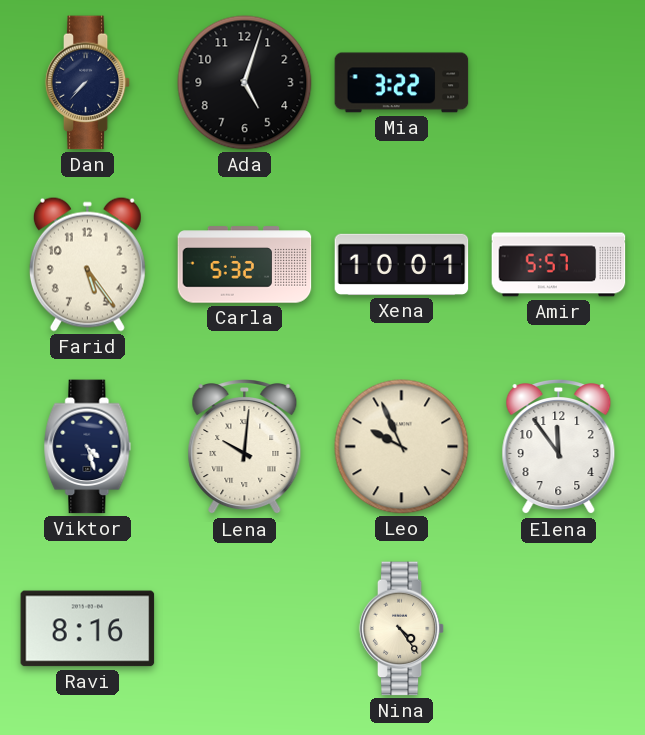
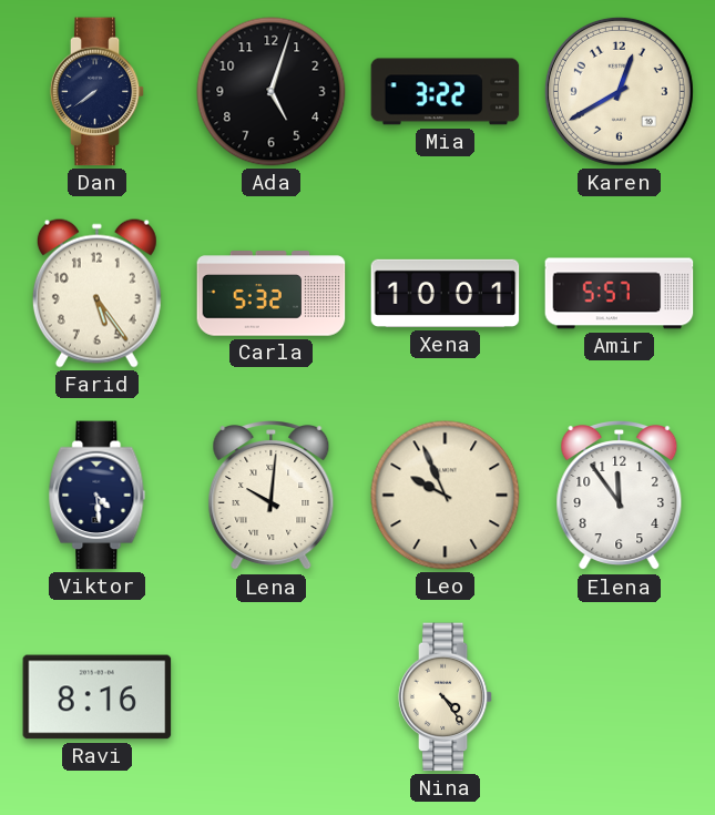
Dan: 7:37 -> 7:39
Karen: none -> 12:40
Viktor: 4:27 -> 4:29
